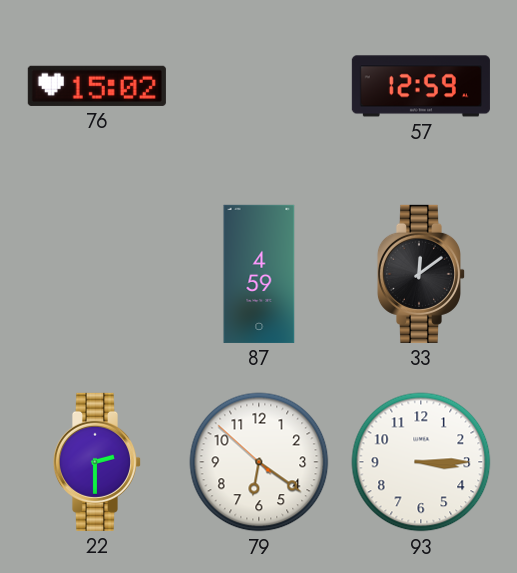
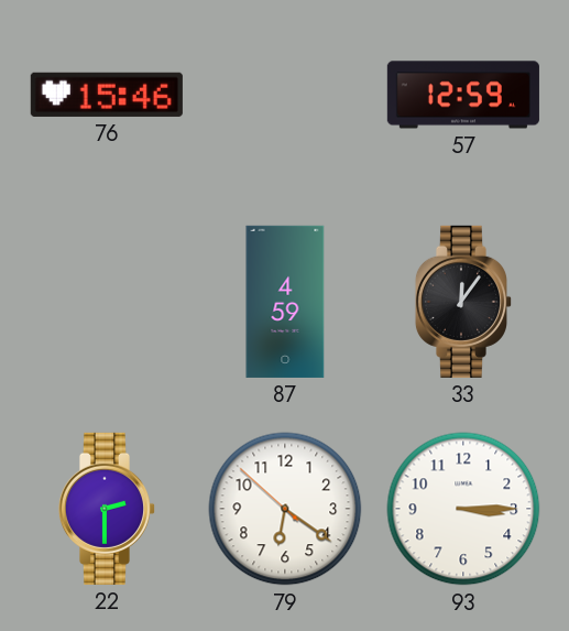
76: 15:02 -> 15:46
33: 12:09 -> 12:06
